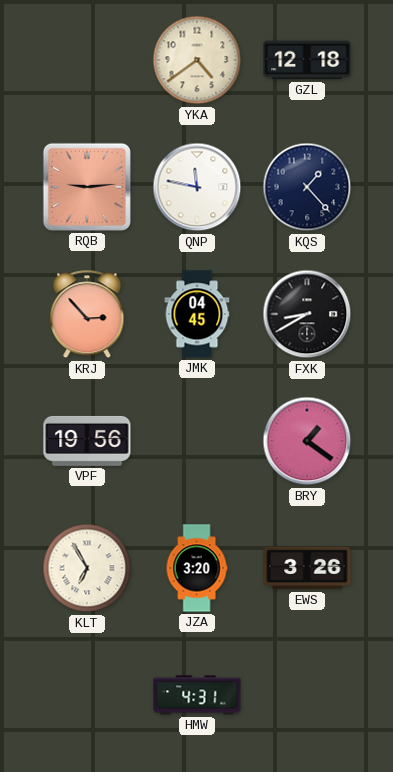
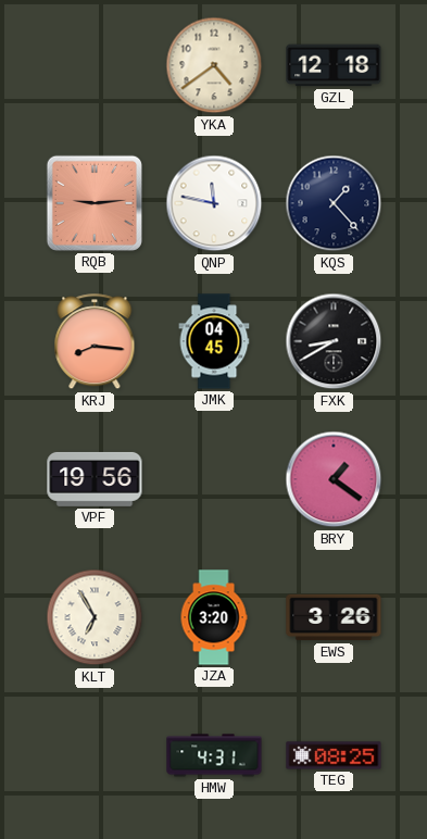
KRJ: 2:53 -> 8:16
TEG: none -> 08:25
